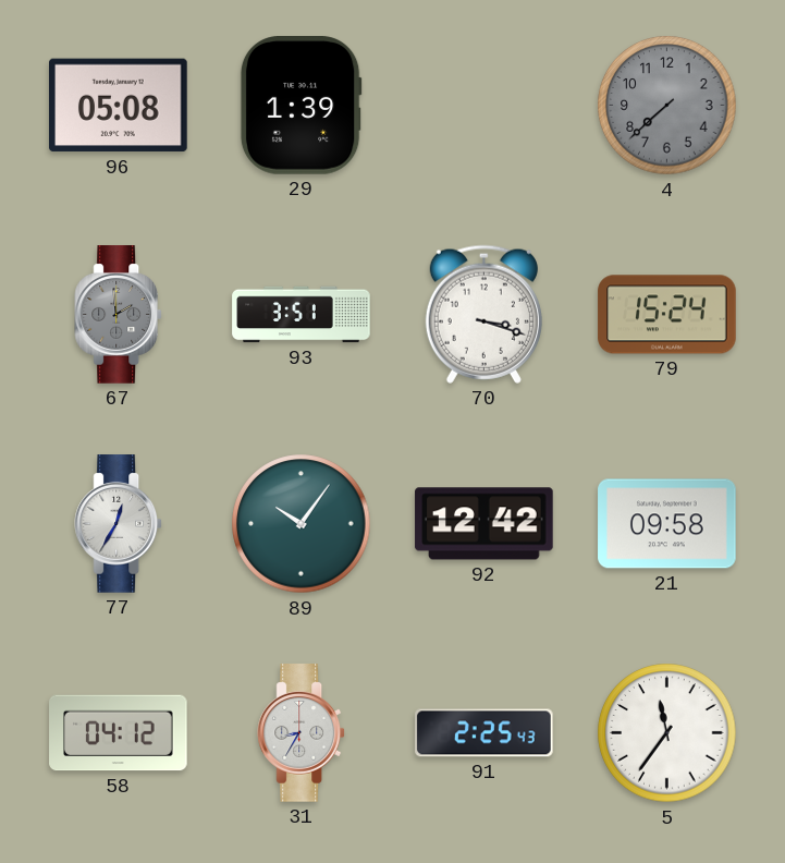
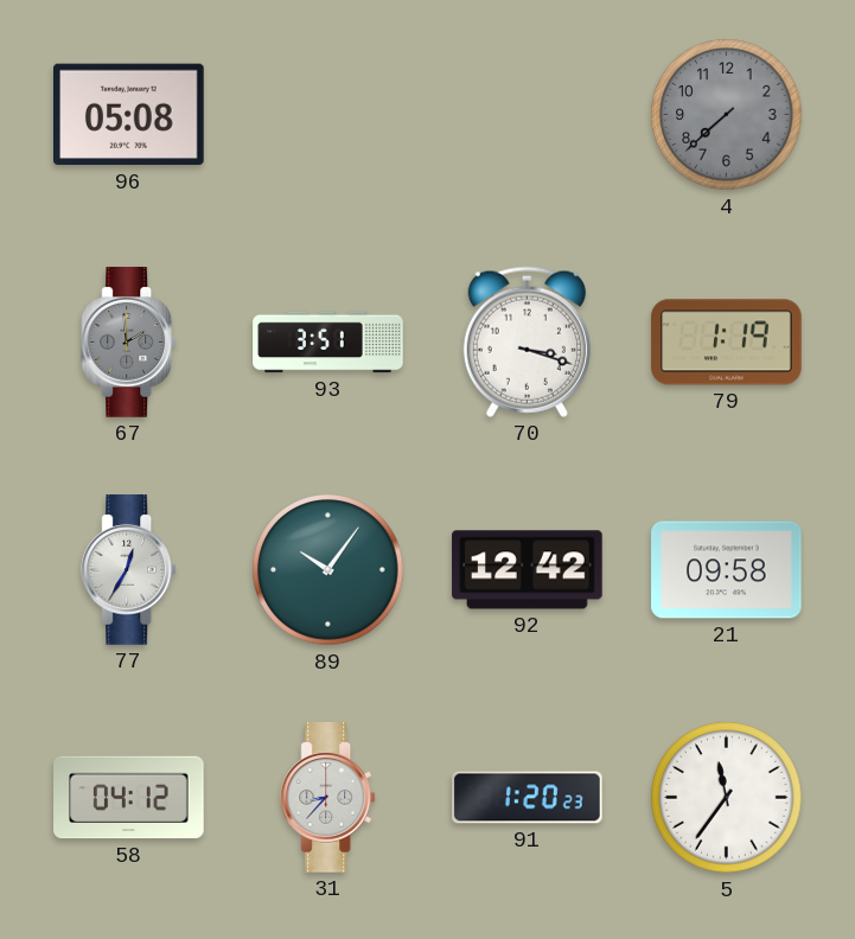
29: 1:39 -> none
79: 15:24 -> 1:19
31: 8:35 -> 8:37
91: 2:25 -> 1:20
